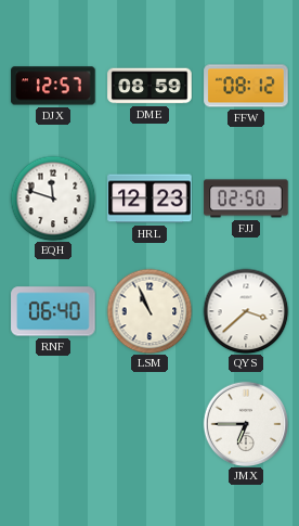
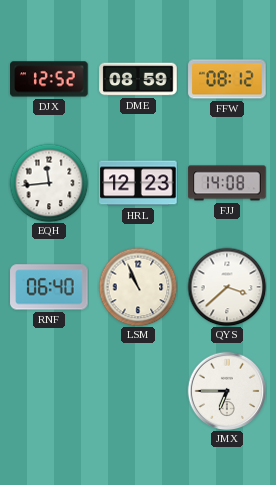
DJX: 12:57 -> 12:52
EQH: 11:48 -> 11:44
FJJ: 02:50 -> 14:08
